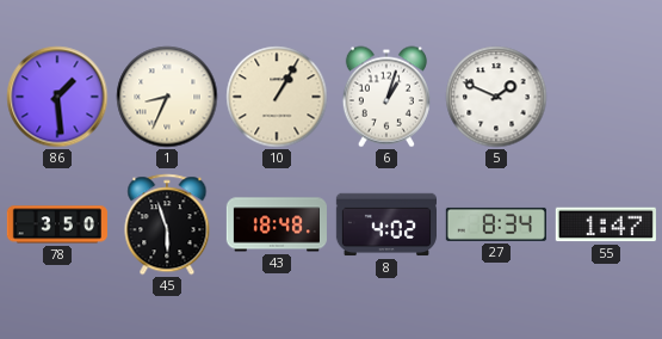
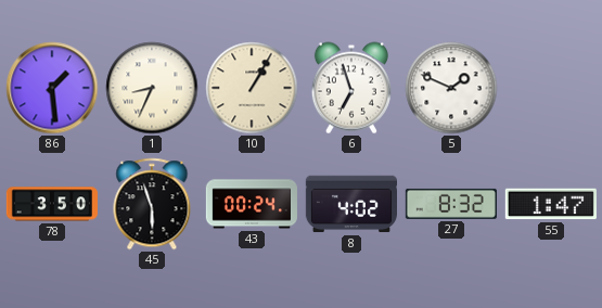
6: 1:03 -> 6:57
43: 18:48 -> 00:24
27: 8:34 -> 8:32
